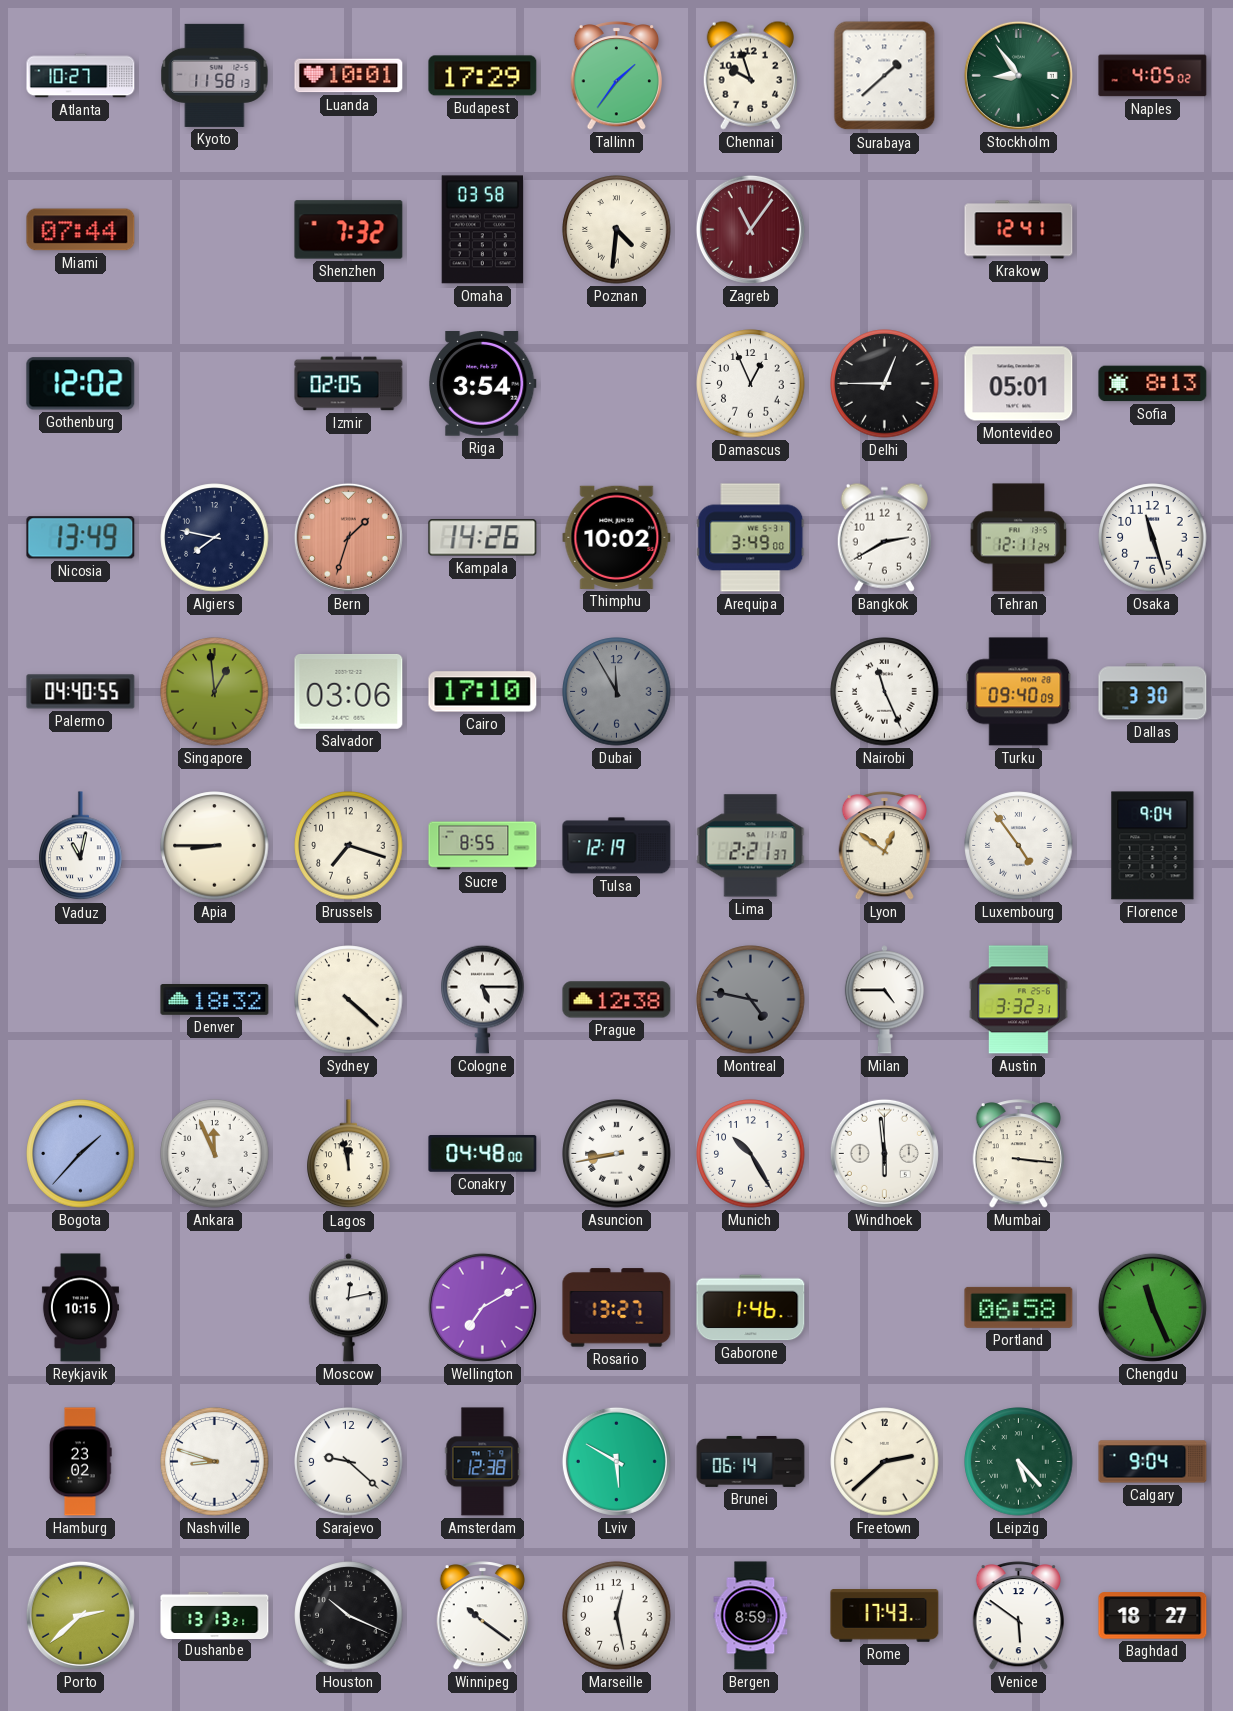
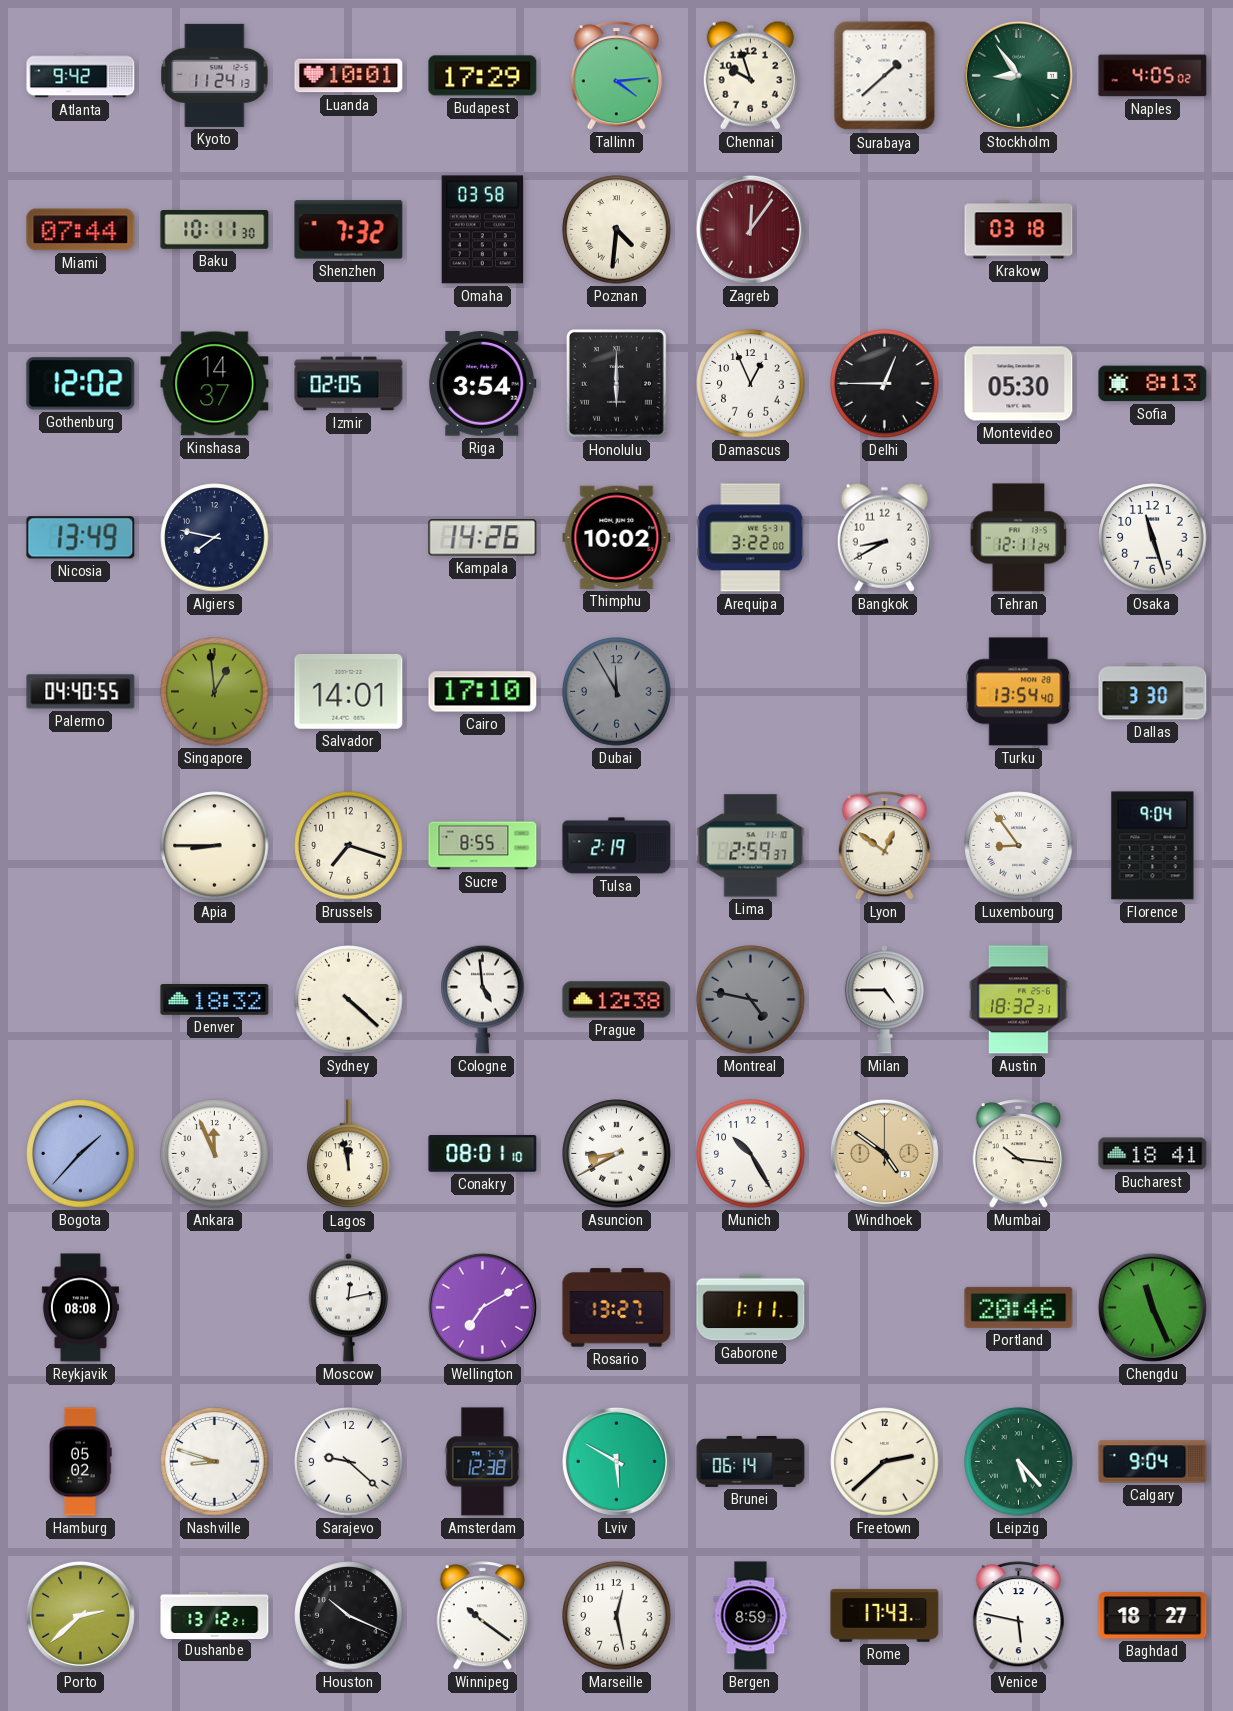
Atlanta: 10:27 -> 9:42
Kyoto: 11:58 -> 11:24
Tallinn: 1:36 -> 4:14
Baku: none -> 10:11
Zagreb: 11:06 -> 12:06
Krakow: 12:41 -> 03:18
Kinshasa: none -> 14:37
Honolulu: none -> 6:00
Montevideo: 05:01 -> 05:30
Bern: 1:33 -> none
Arequipa: 3:49 -> 3:22
Bangkok: 2:40 -> 8:40
Salvador: 03:06 -> 14:01
Nairobi: 11:26 -> none
Turku: 09:40 -> 13:54
Vaduz: 11:02 -> none
Tulsa: 12:19 -> 2:19
Lima: 2:21 -> 2:59
Luxembourg: 4:54 -> 8:54
Cologne: 5:15 -> 4:59
Austin: 3:32 -> 18:32
Conakry: 04:48 -> 08:01
Asuncion: 8:43 -> 8:40
Windhoek: 5:59 -> 4:51
Windhoek dial: white -> champagne
Mumbai: 3:16 -> 10:16
Bucharest: none -> 18:41
Reykjavik: 10:15 -> 08:08
Gaborone: 1:46 -> 1:11
Portland: 06:58 -> 20:46
Hamburg: 23:02 -> 05:02
Dushanbe: 13:13 -> 13:12
Venice: 5:51 -> 5:47
